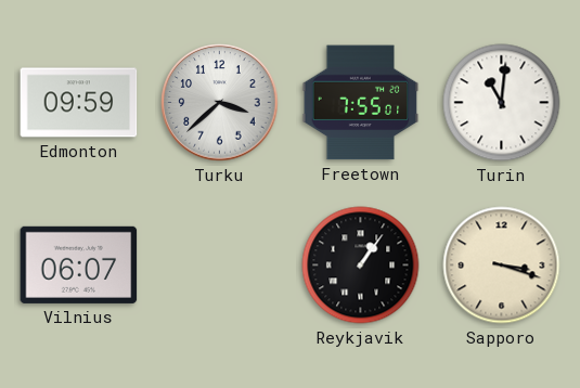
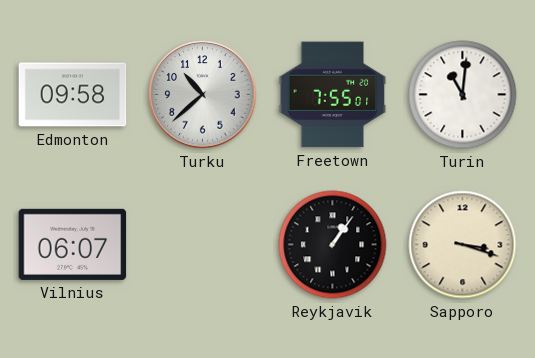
Edmonton: 09:59 -> 09:58
Turku: 3:38 -> 10:38
